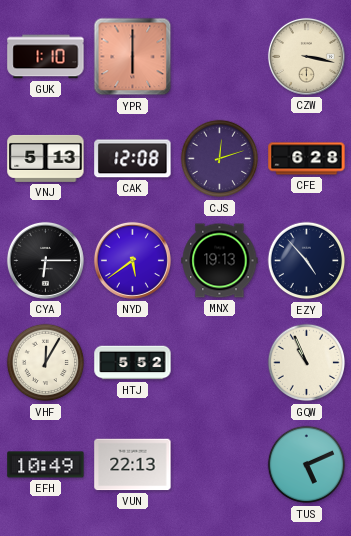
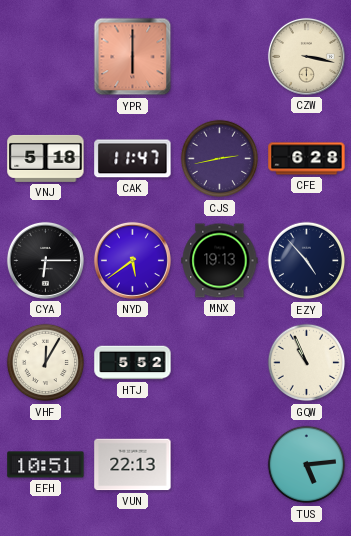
GUK: 1:10 -> none
VNJ: 5:13 -> 5:18
CAK: 12:08 -> 11:47
CJS: 12:12 -> 2:43
EFH: 10:49 -> 10:51
TUS: 5:11 -> 5:14
